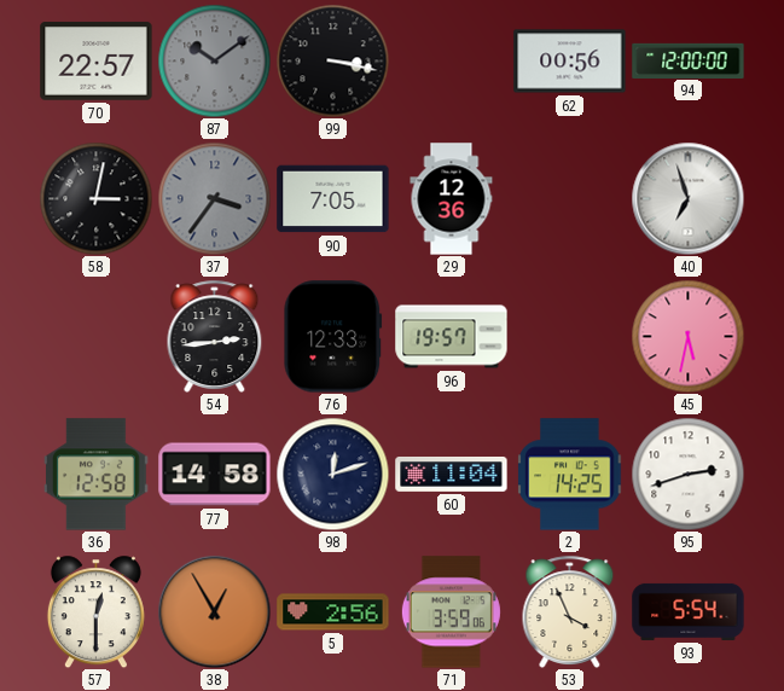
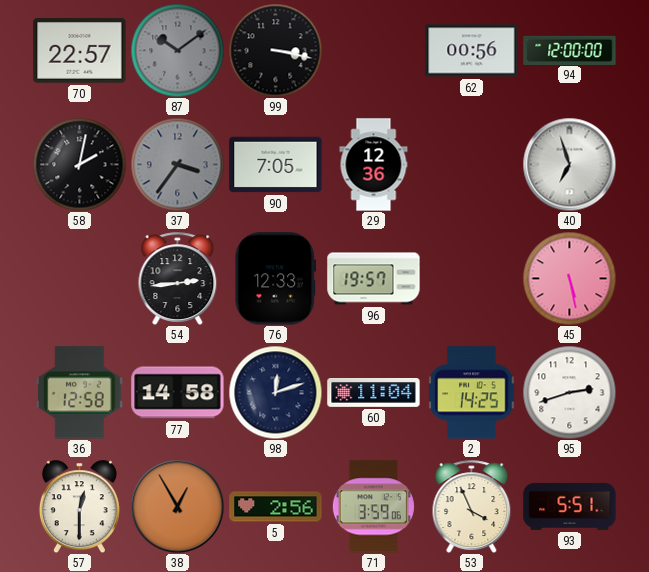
58: 3:02 -> 2:02
45: 5:32 -> 5:28
93: 5:54 -> 5:51
